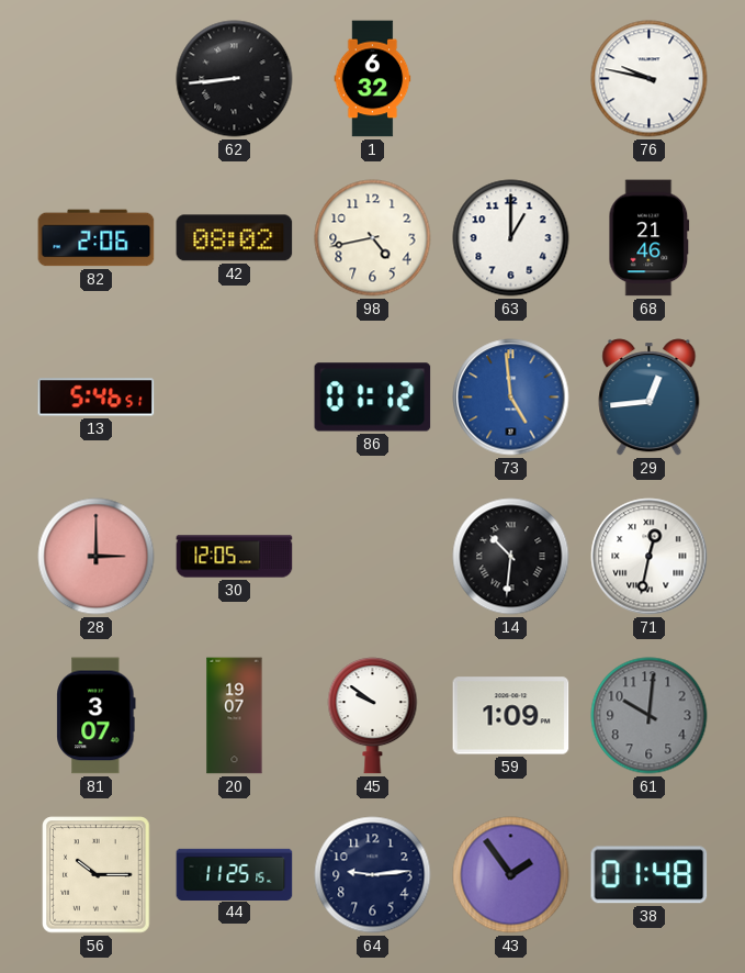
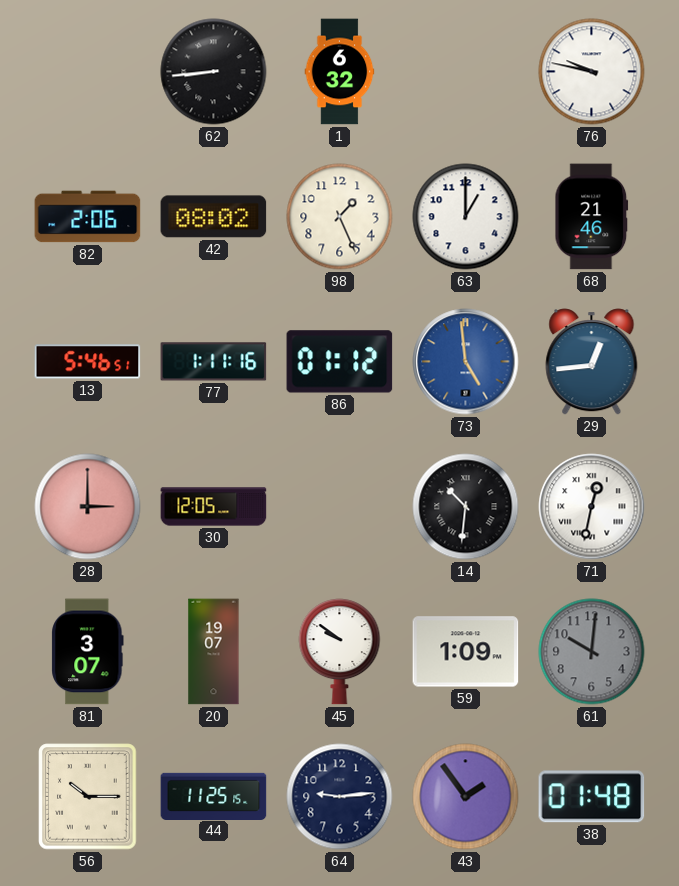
98: 4:43 -> 1:26
77: none -> 1:11
